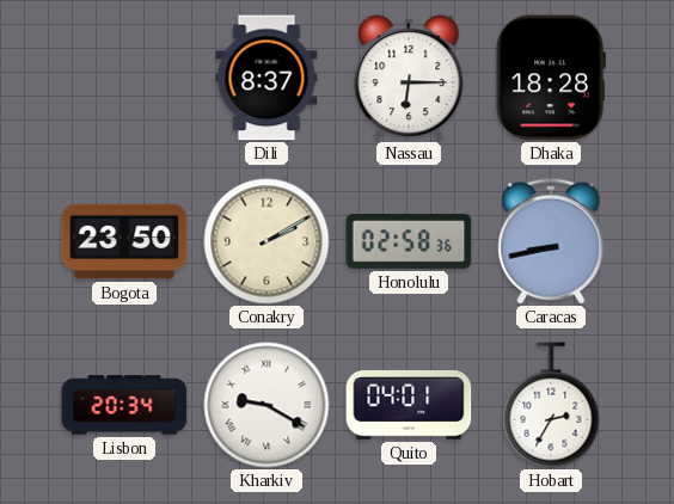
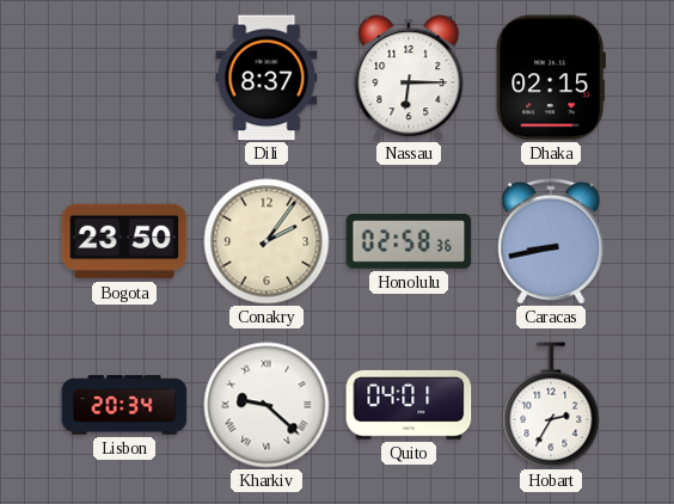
Dhaka: 18:28 -> 02:15
Conakry: 2:10 -> 2:06
Kharkiv: 9:20 -> 9:22
